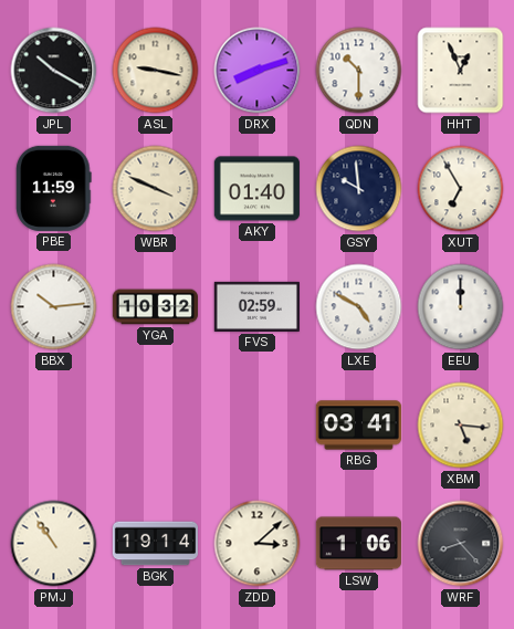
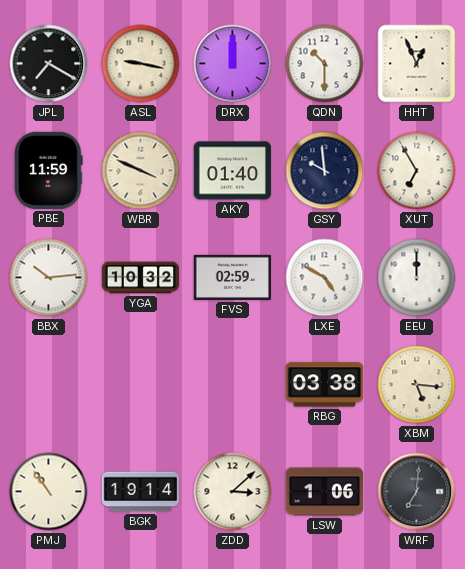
JPL: 10:20 -> 7:20
DRX: 8:12 -> 12:00
RBG: 03:41 -> 03:38
WRF: 8:23 -> 7:01
